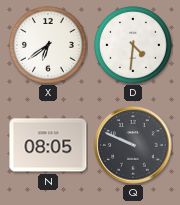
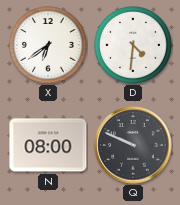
N: 08:05 -> 08:00
